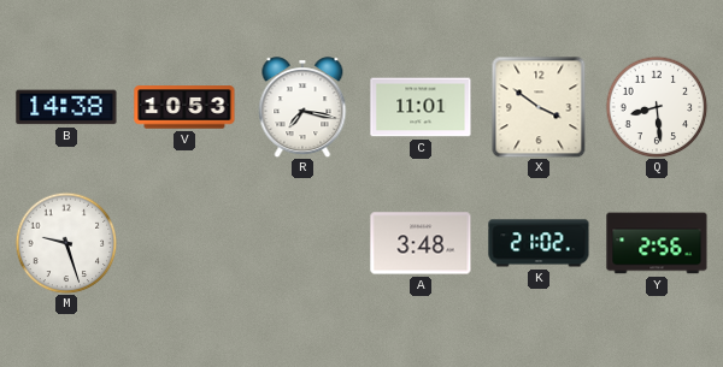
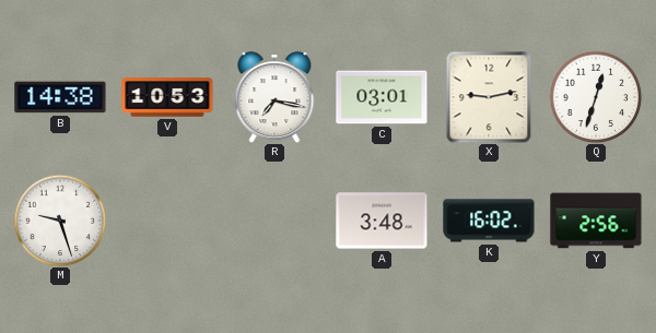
C: 11:01 -> 03:01
X: 3:51 -> 9:13
Q: 8:29 -> 12:33
K: 21:02 -> 16:02
